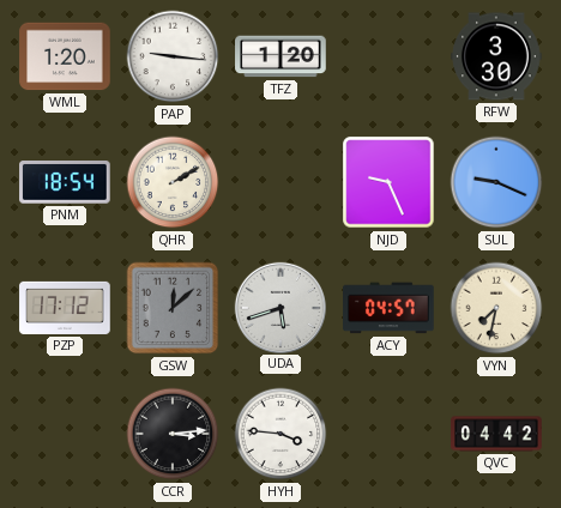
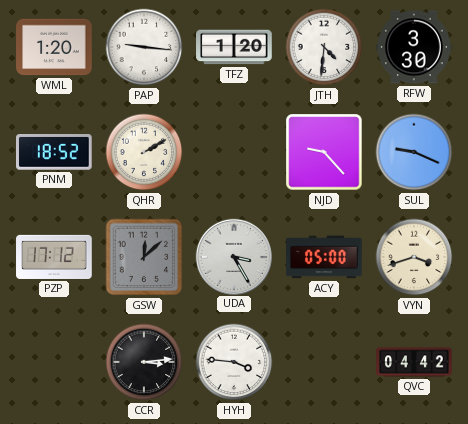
JTH: none -> 4:31
PNM: 18:54 -> 18:52
NJD: 9:26 -> 9:23
UDA: 5:42 -> 3:25
ACY: 04:57 -> 05:00
VYN: 7:32 -> 3:42
